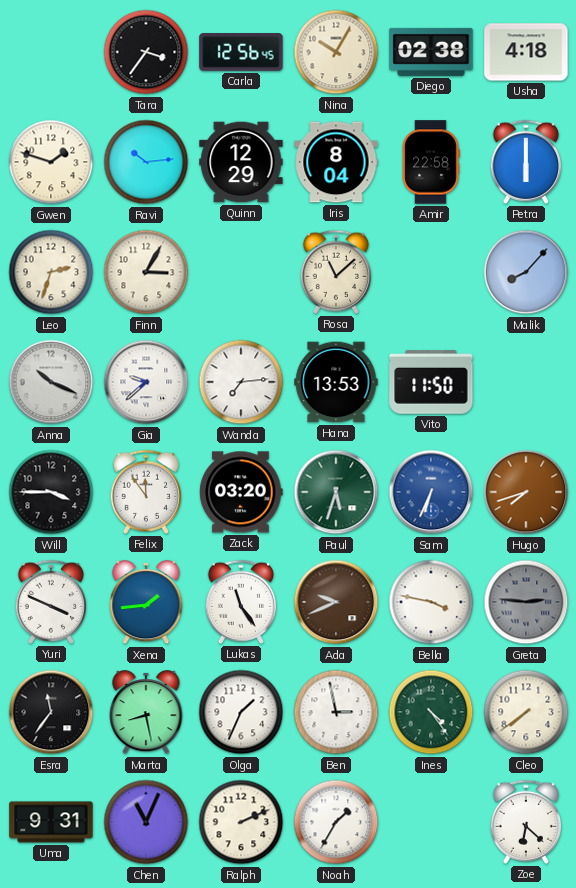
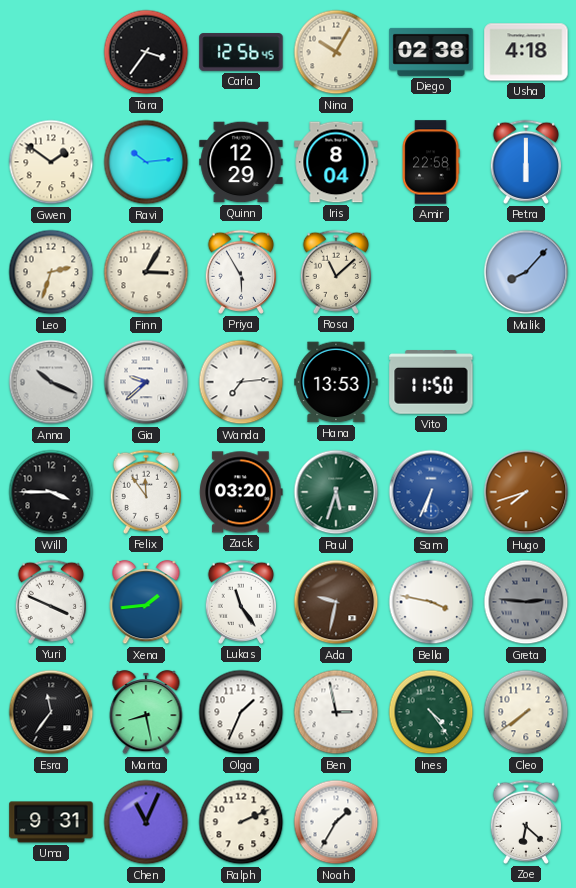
Gwen: 1:48 -> 1:51
Priya: none -> 5:55
Ada: 9:41 -> 9:32
